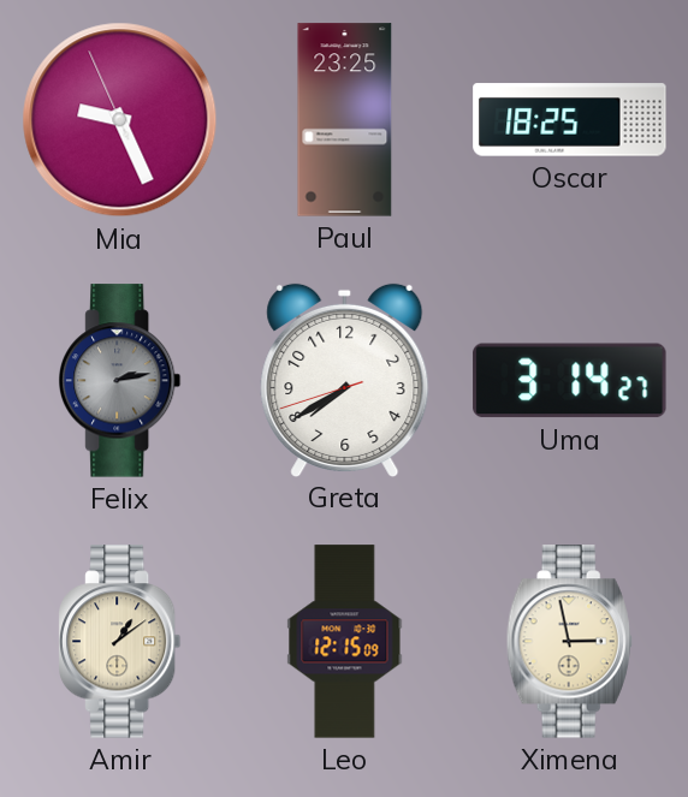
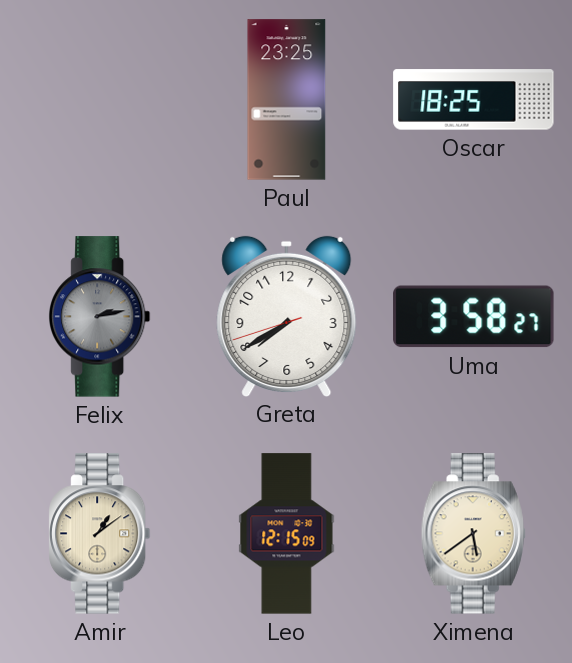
Mia: 9:25 -> none
Uma: 3:14 -> 3:58
Ximena: 2:58 -> 5:39
